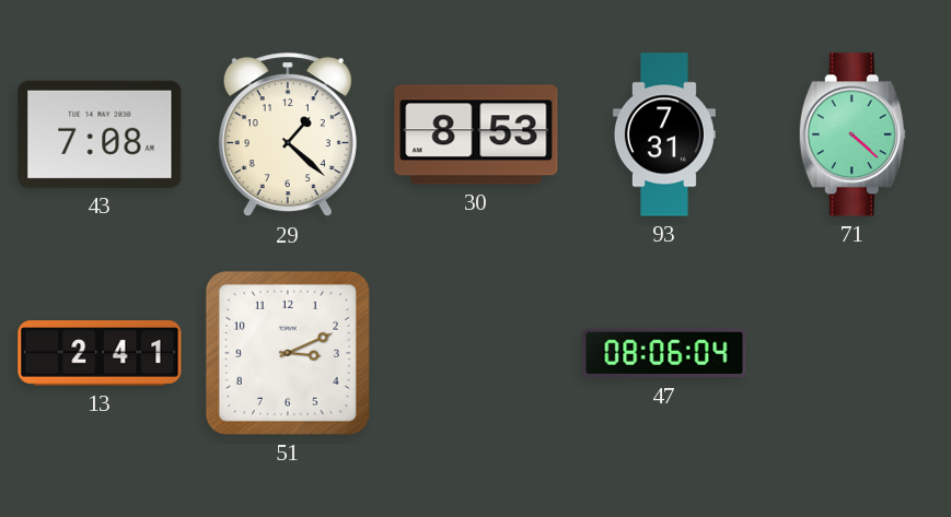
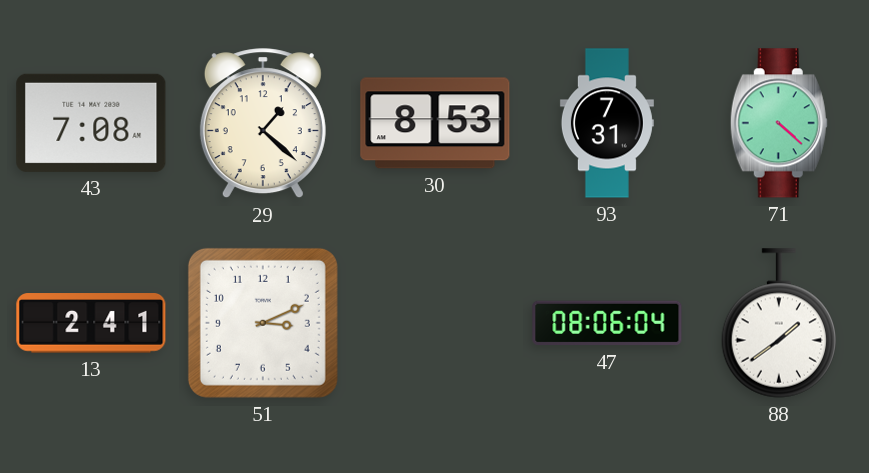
88: none -> 1:39
